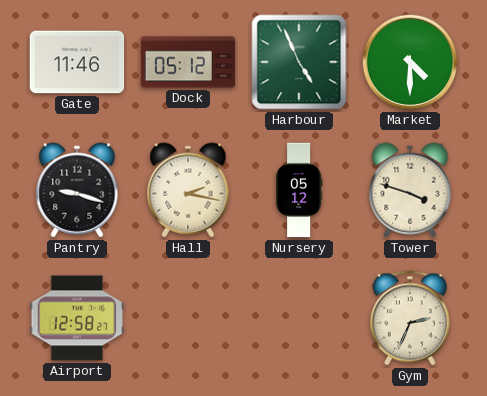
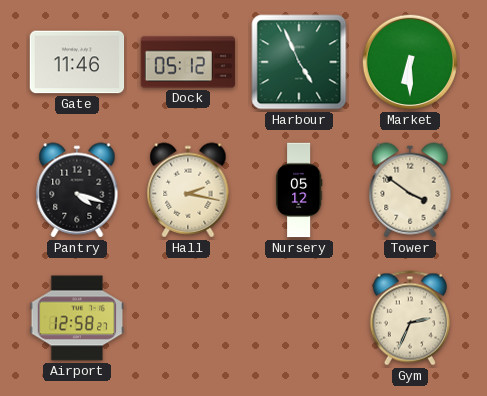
Market: 4:30 -> 6:30
Pantry: 9:18 -> 4:18
Tower: 3:48 -> 3:51
